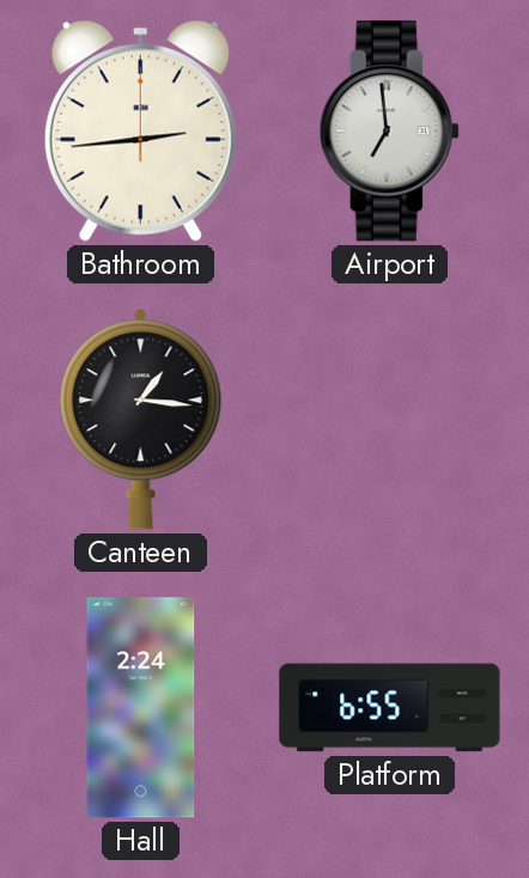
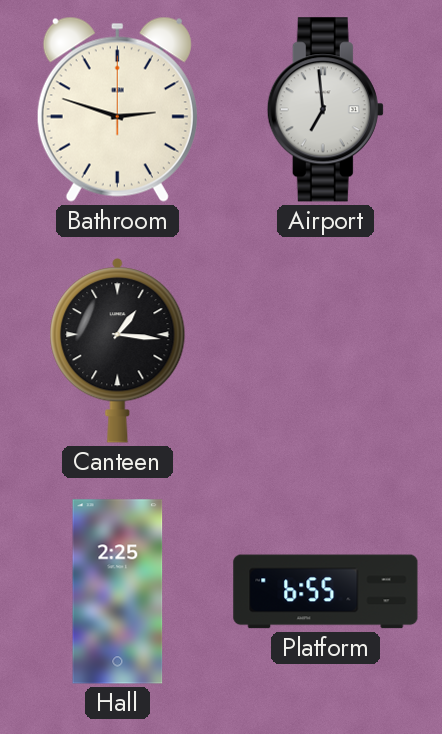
Bathroom: 2:44 -> 2:48
Hall: 2:24 -> 2:25
